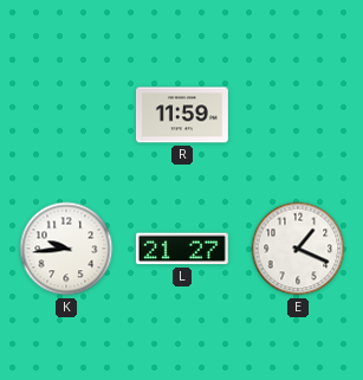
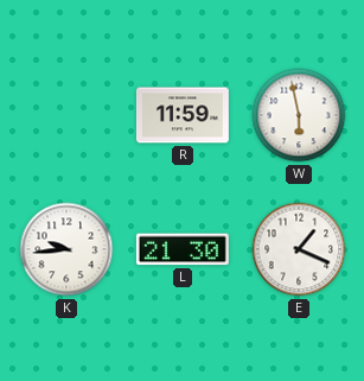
W: none -> 5:58
L: 21:27 -> 21:30
